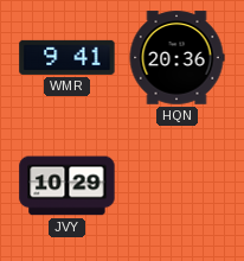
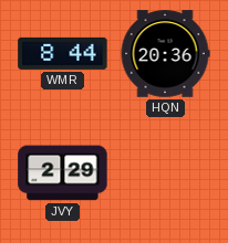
WMR: 9:41 -> 8:44
JVY: 10:29 -> 2:29
